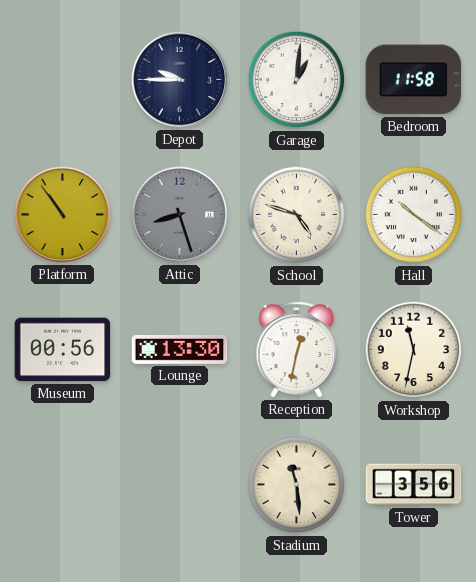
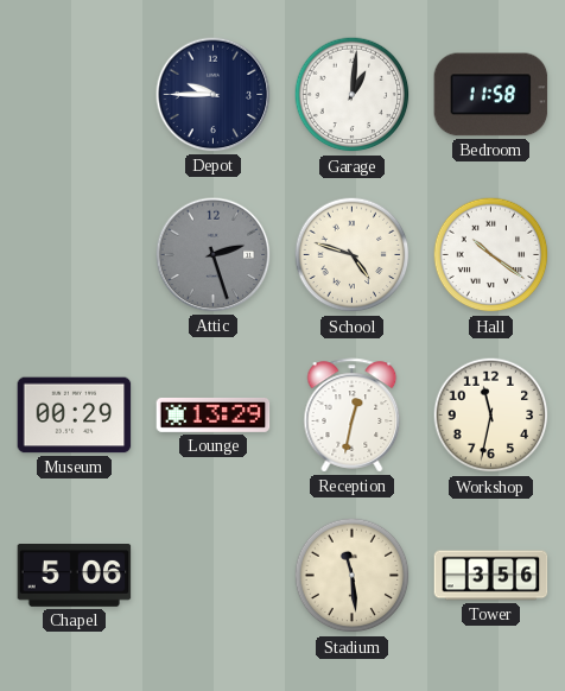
Platform: 10:54 -> none
Attic: 8:27 -> 2:27
Museum: 00:56 -> 00:29
Lounge: 13:30 -> 13:29
Chapel: none -> 5:06
